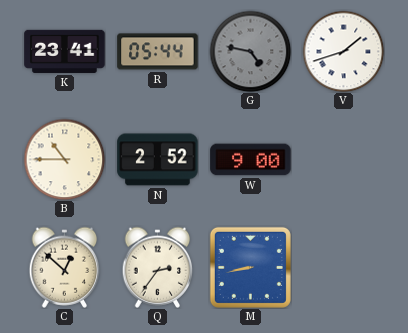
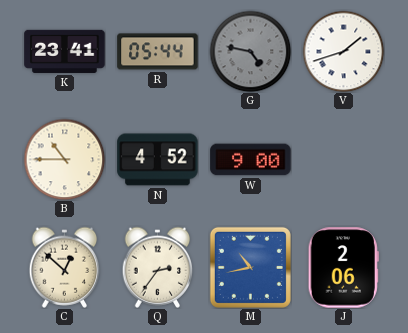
N: 2:52 -> 4:52
M: 8:43 -> 10:43
J: none -> 2:06
